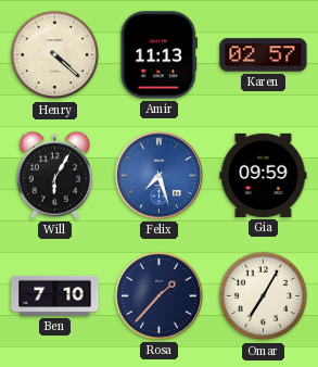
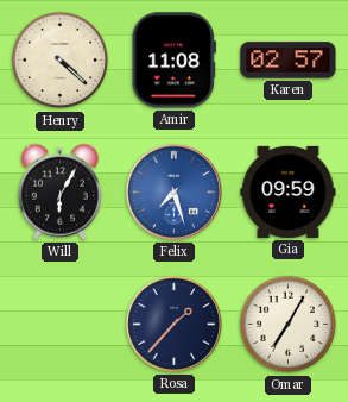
Amir: 11:13 -> 11:08
Ben: 7:10 -> none
